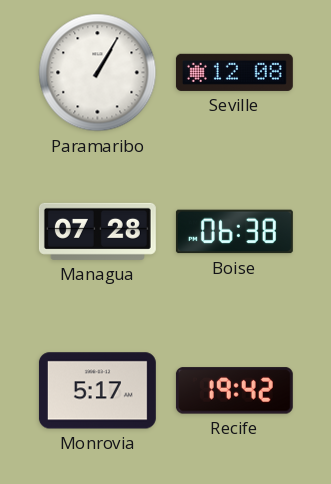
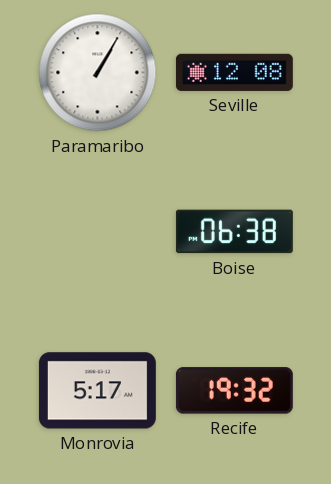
Managua: 07:28 -> none
Recife: 19:42 -> 19:32
